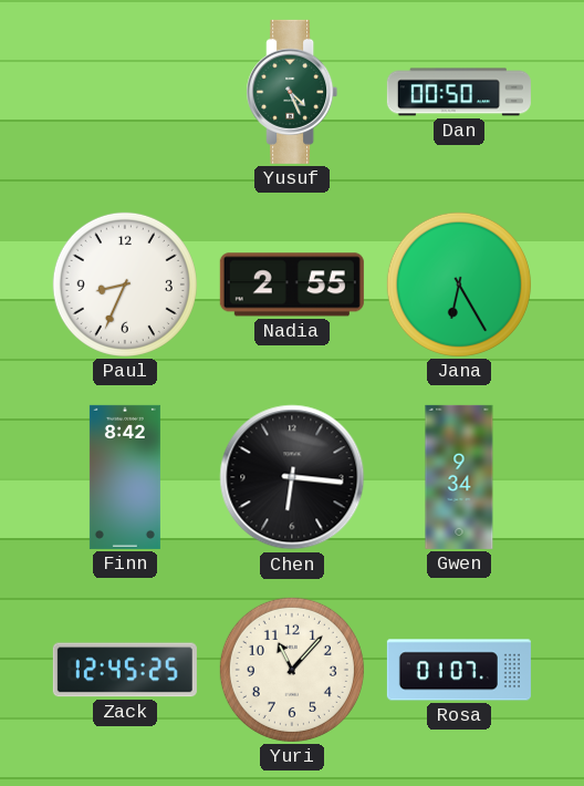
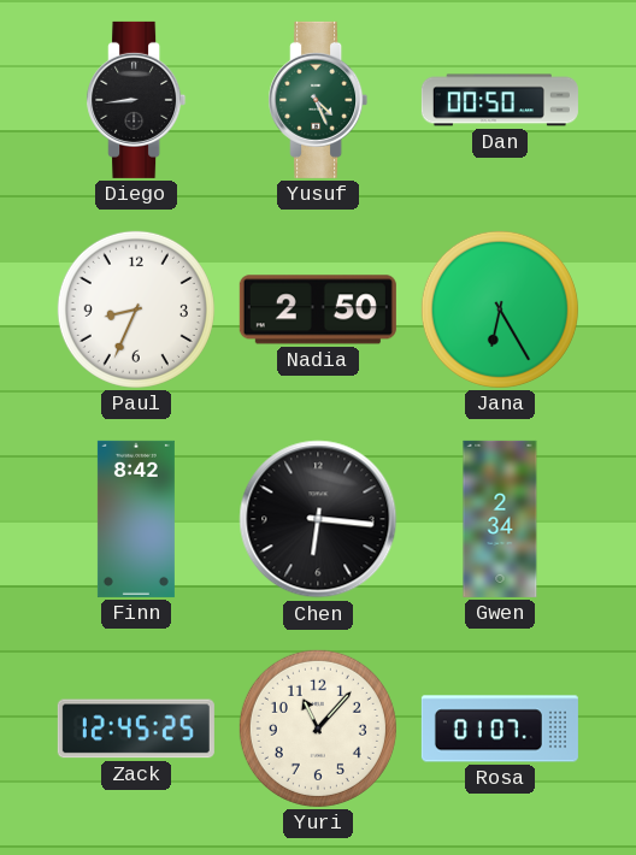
Diego: none -> 8:44
Nadia: 2:55 -> 2:50
Gwen: 9:34 -> 2:34
